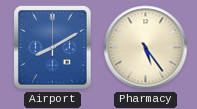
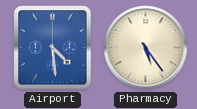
Airport: 8:10 -> 4:29
